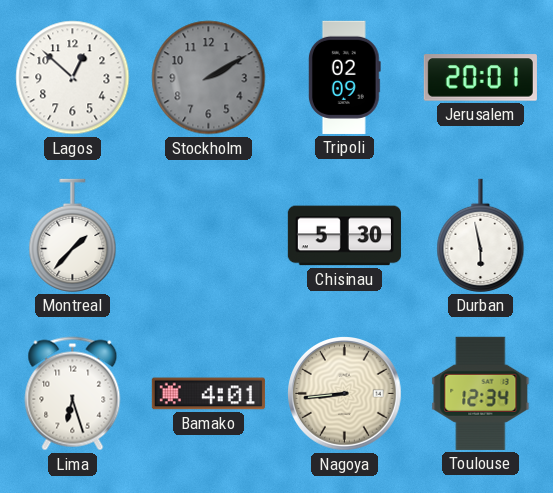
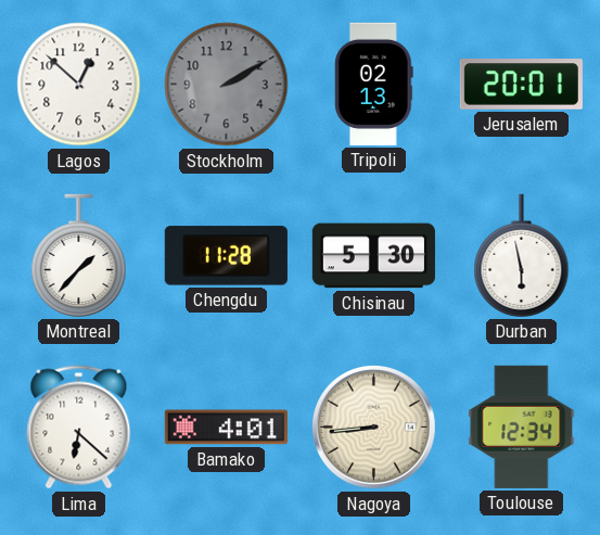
Tripoli: 02:09 -> 02:13
Chengdu: none -> 11:28
Lima: 6:27 -> 6:22
